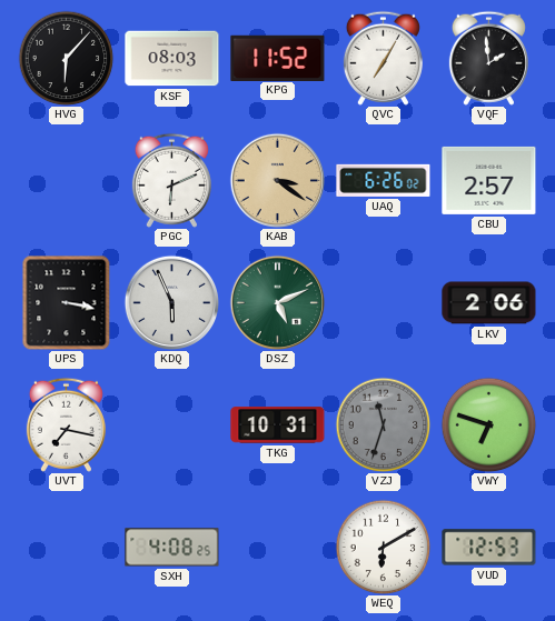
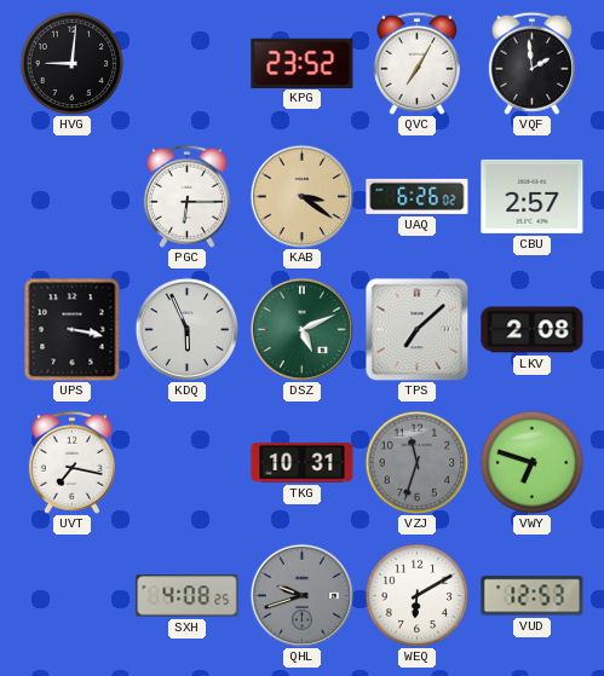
HVG: 6:07 -> 9:01
KSF: 08:03 -> none
KPG: 11:52 -> 23:52
PGC: 6:11 -> 6:15
TPS: none -> 7:08
LKV: 2:06 -> 2:08
QHL: none -> 9:42
